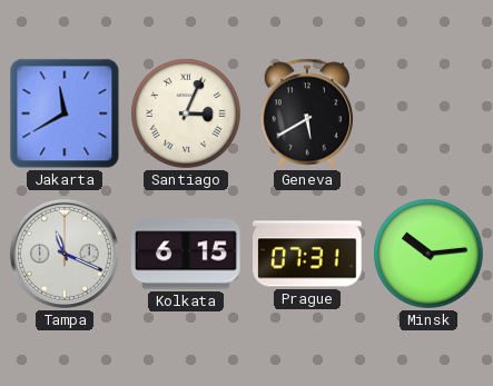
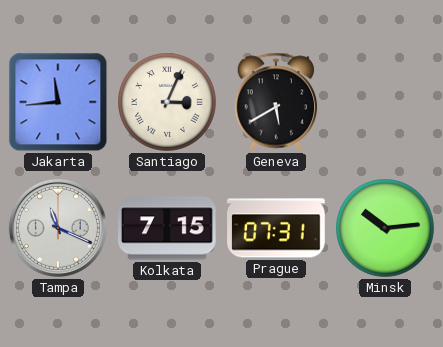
Jakarta: 11:40 -> 11:44
Kolkata: 6:15 -> 7:15
